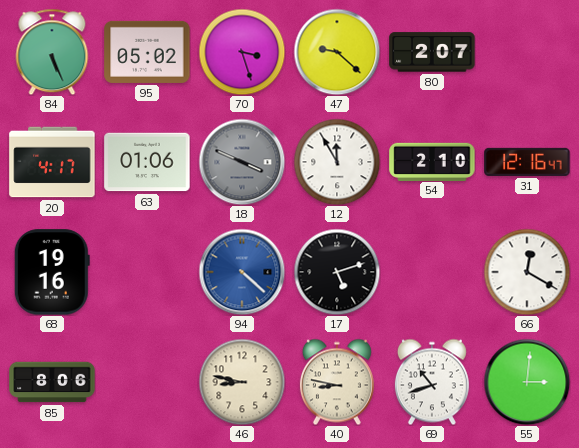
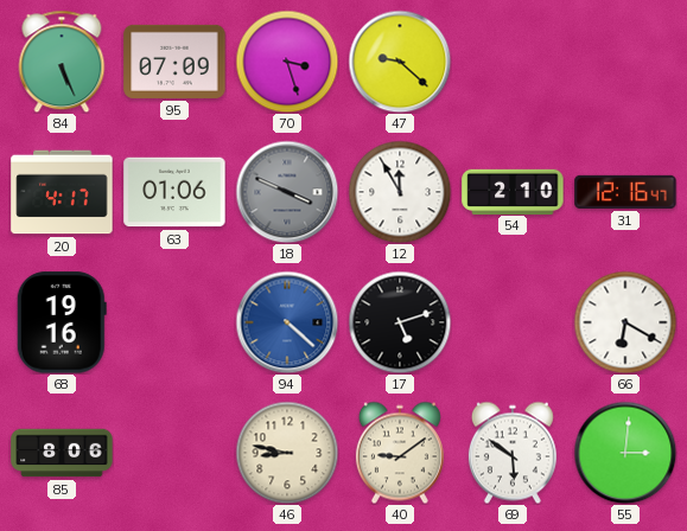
95: 05:02 -> 07:09
80: 2:07 -> none
66: 12:20 -> 6:20
40: 8:47 -> 9:09
69: 10:42 -> 5:51
